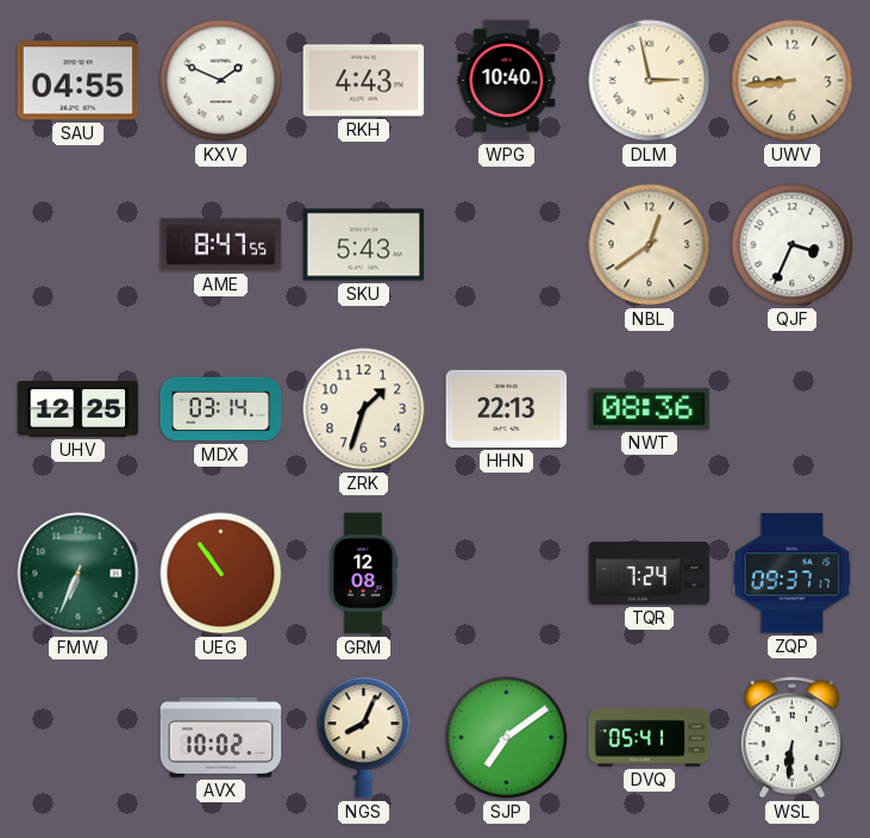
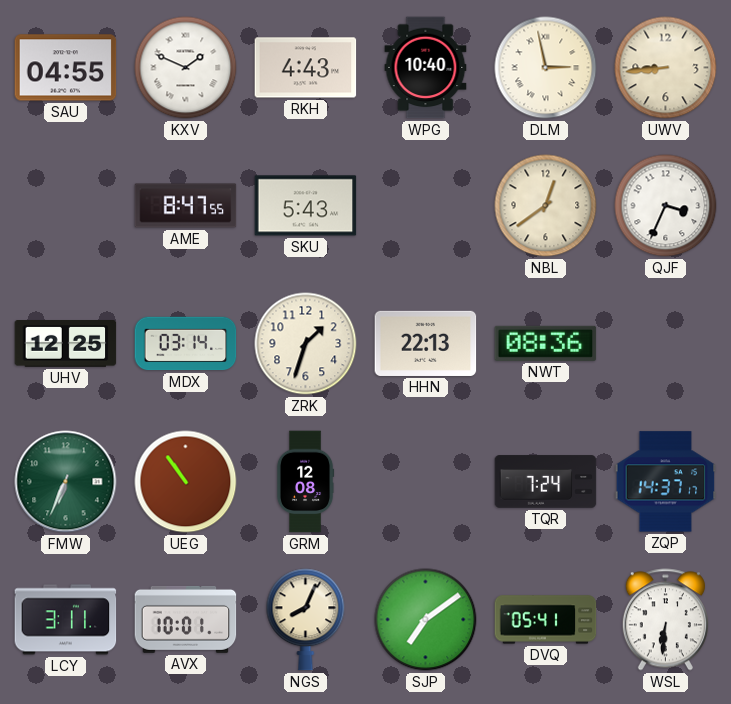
ZQP: 09:37 -> 14:37
LCY: none -> 3:11
AVX: 10:02 -> 10:01
